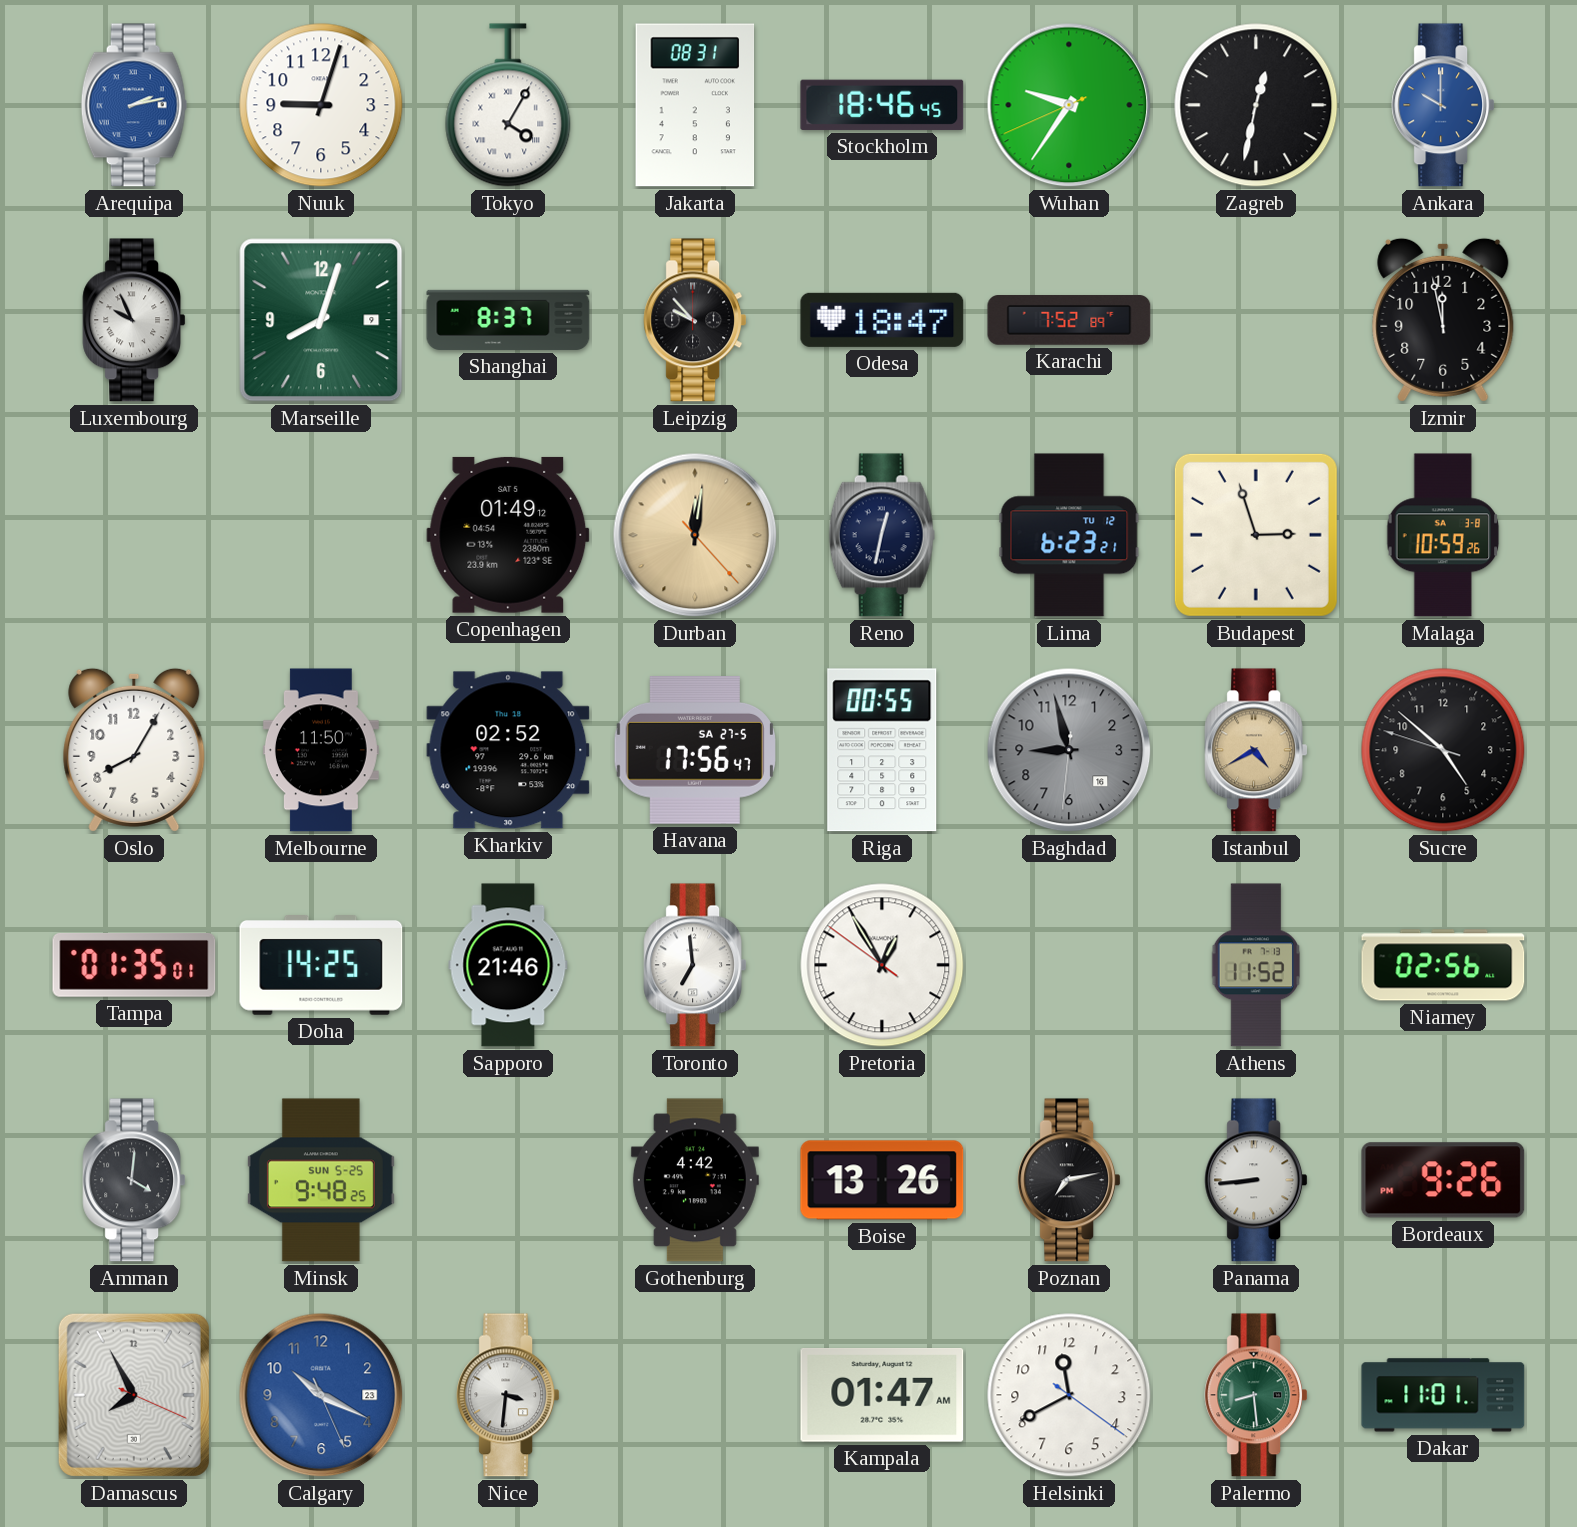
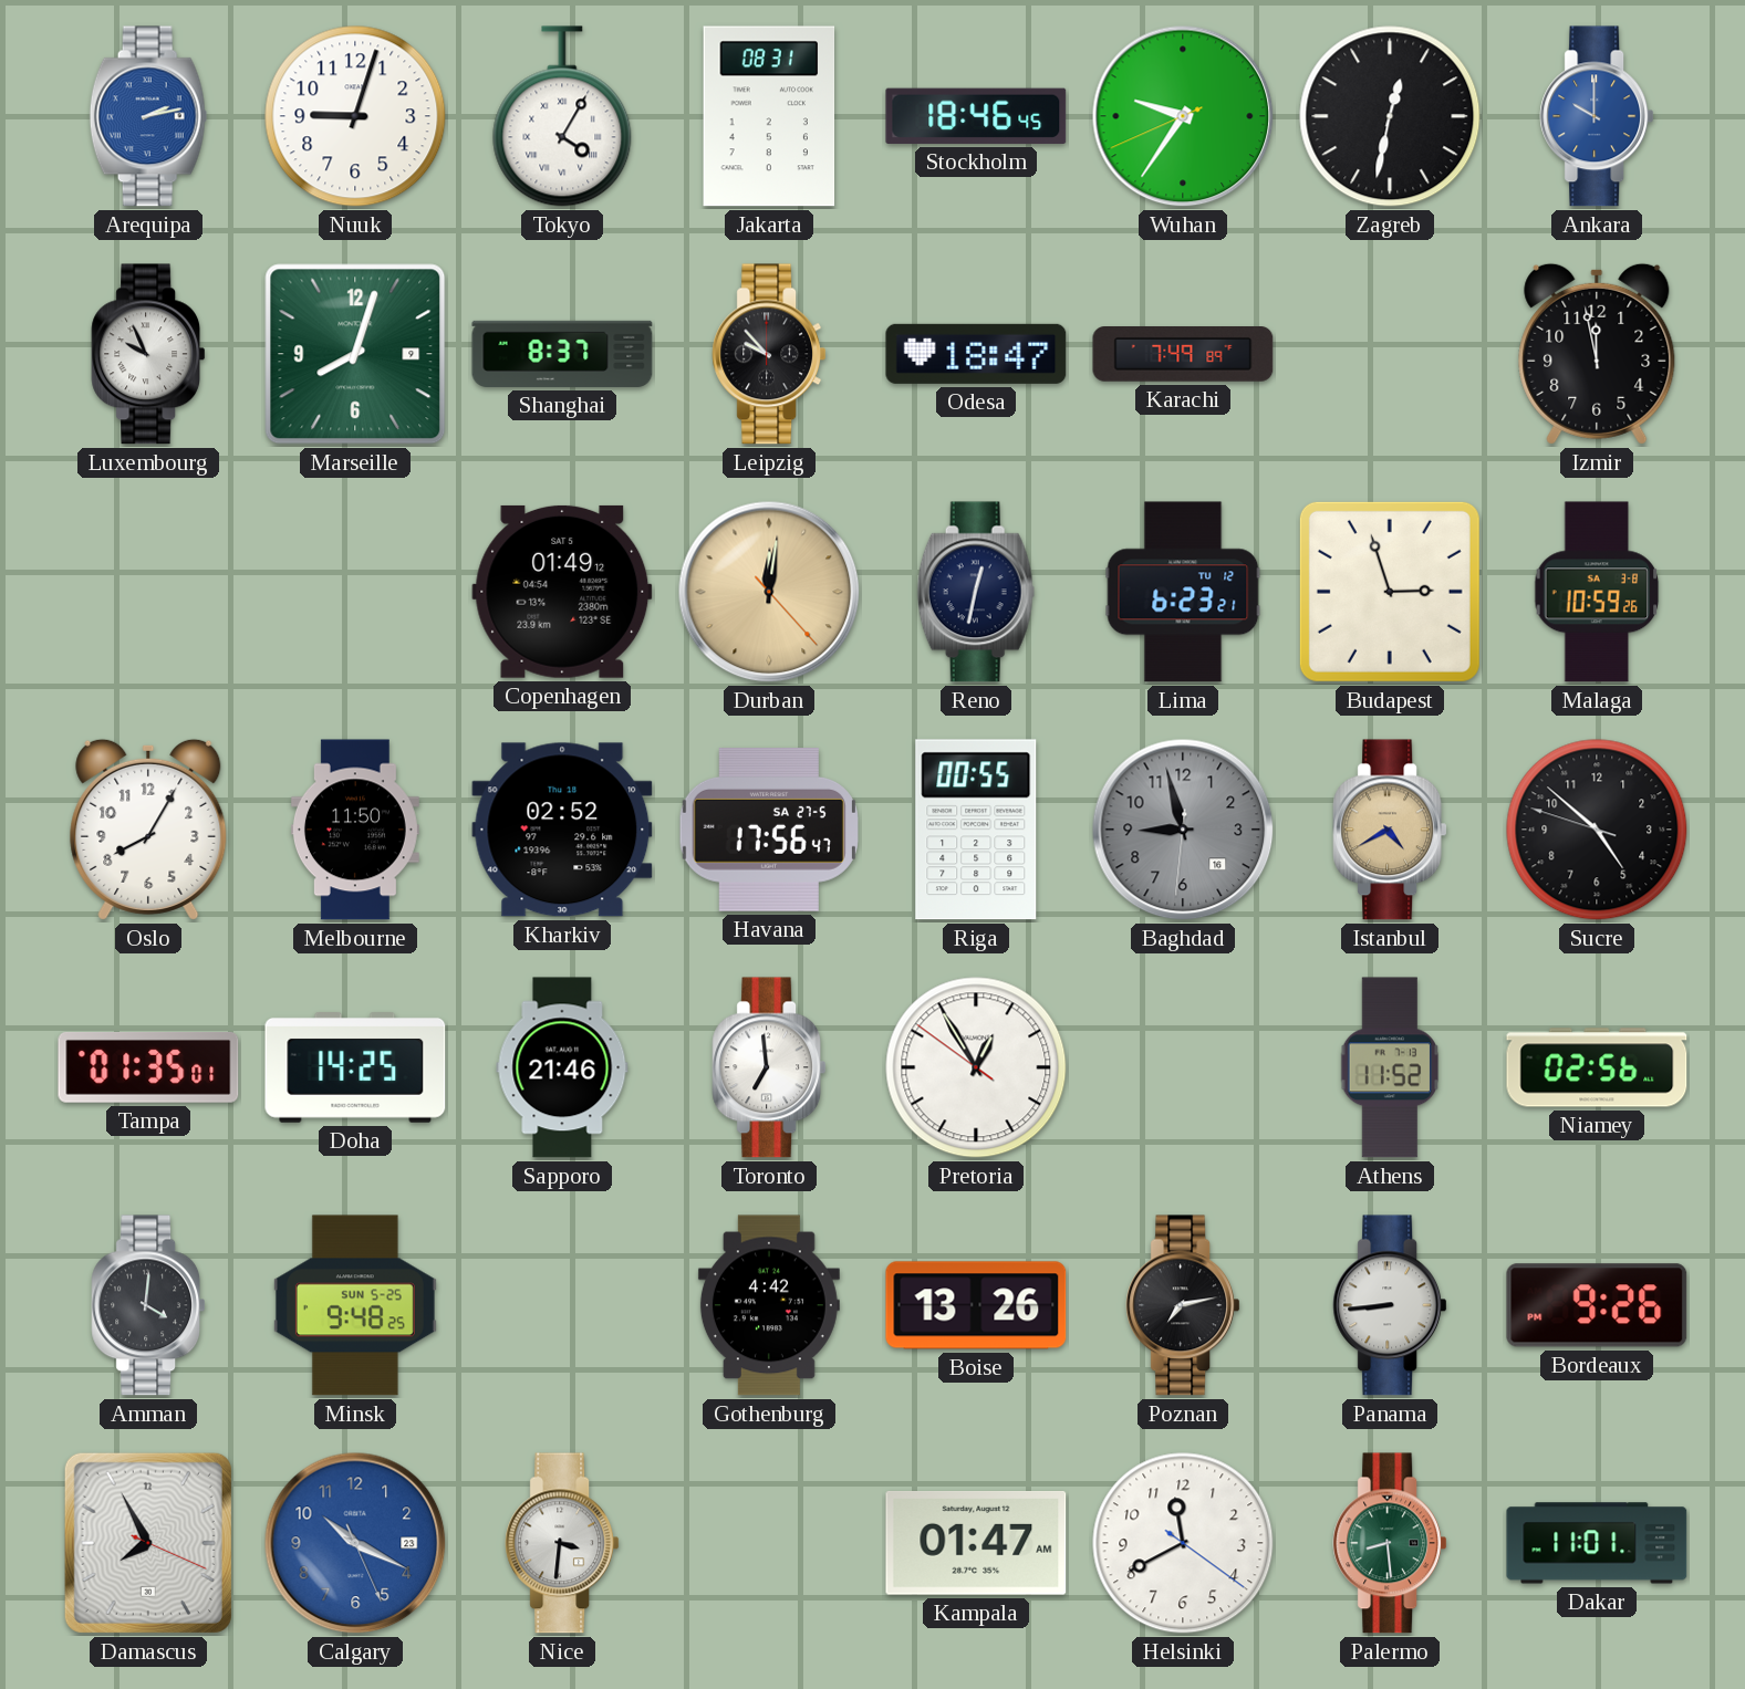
Karachi: 7:52 -> 7:49
